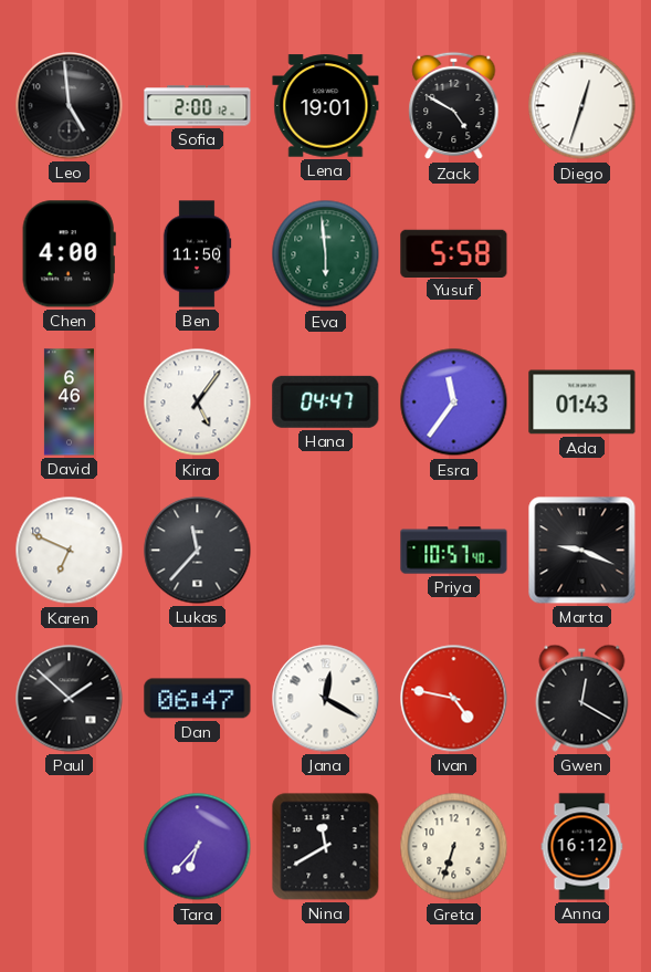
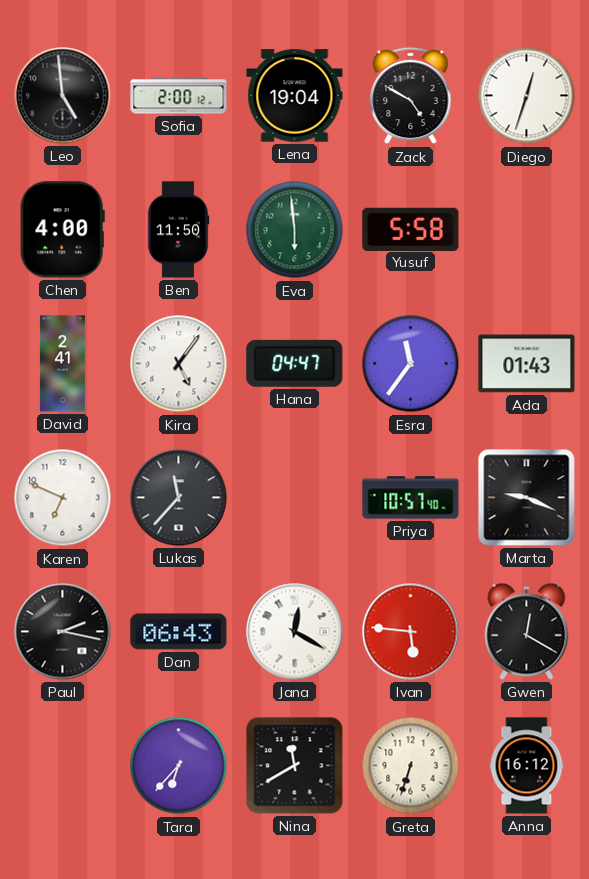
Lena: 19:01 -> 19:04
David: 6:46 -> 2:41
Paul: 1:52 -> 2:17
Dan: 06:47 -> 06:43
Ivan: 4:47 -> 5:46
